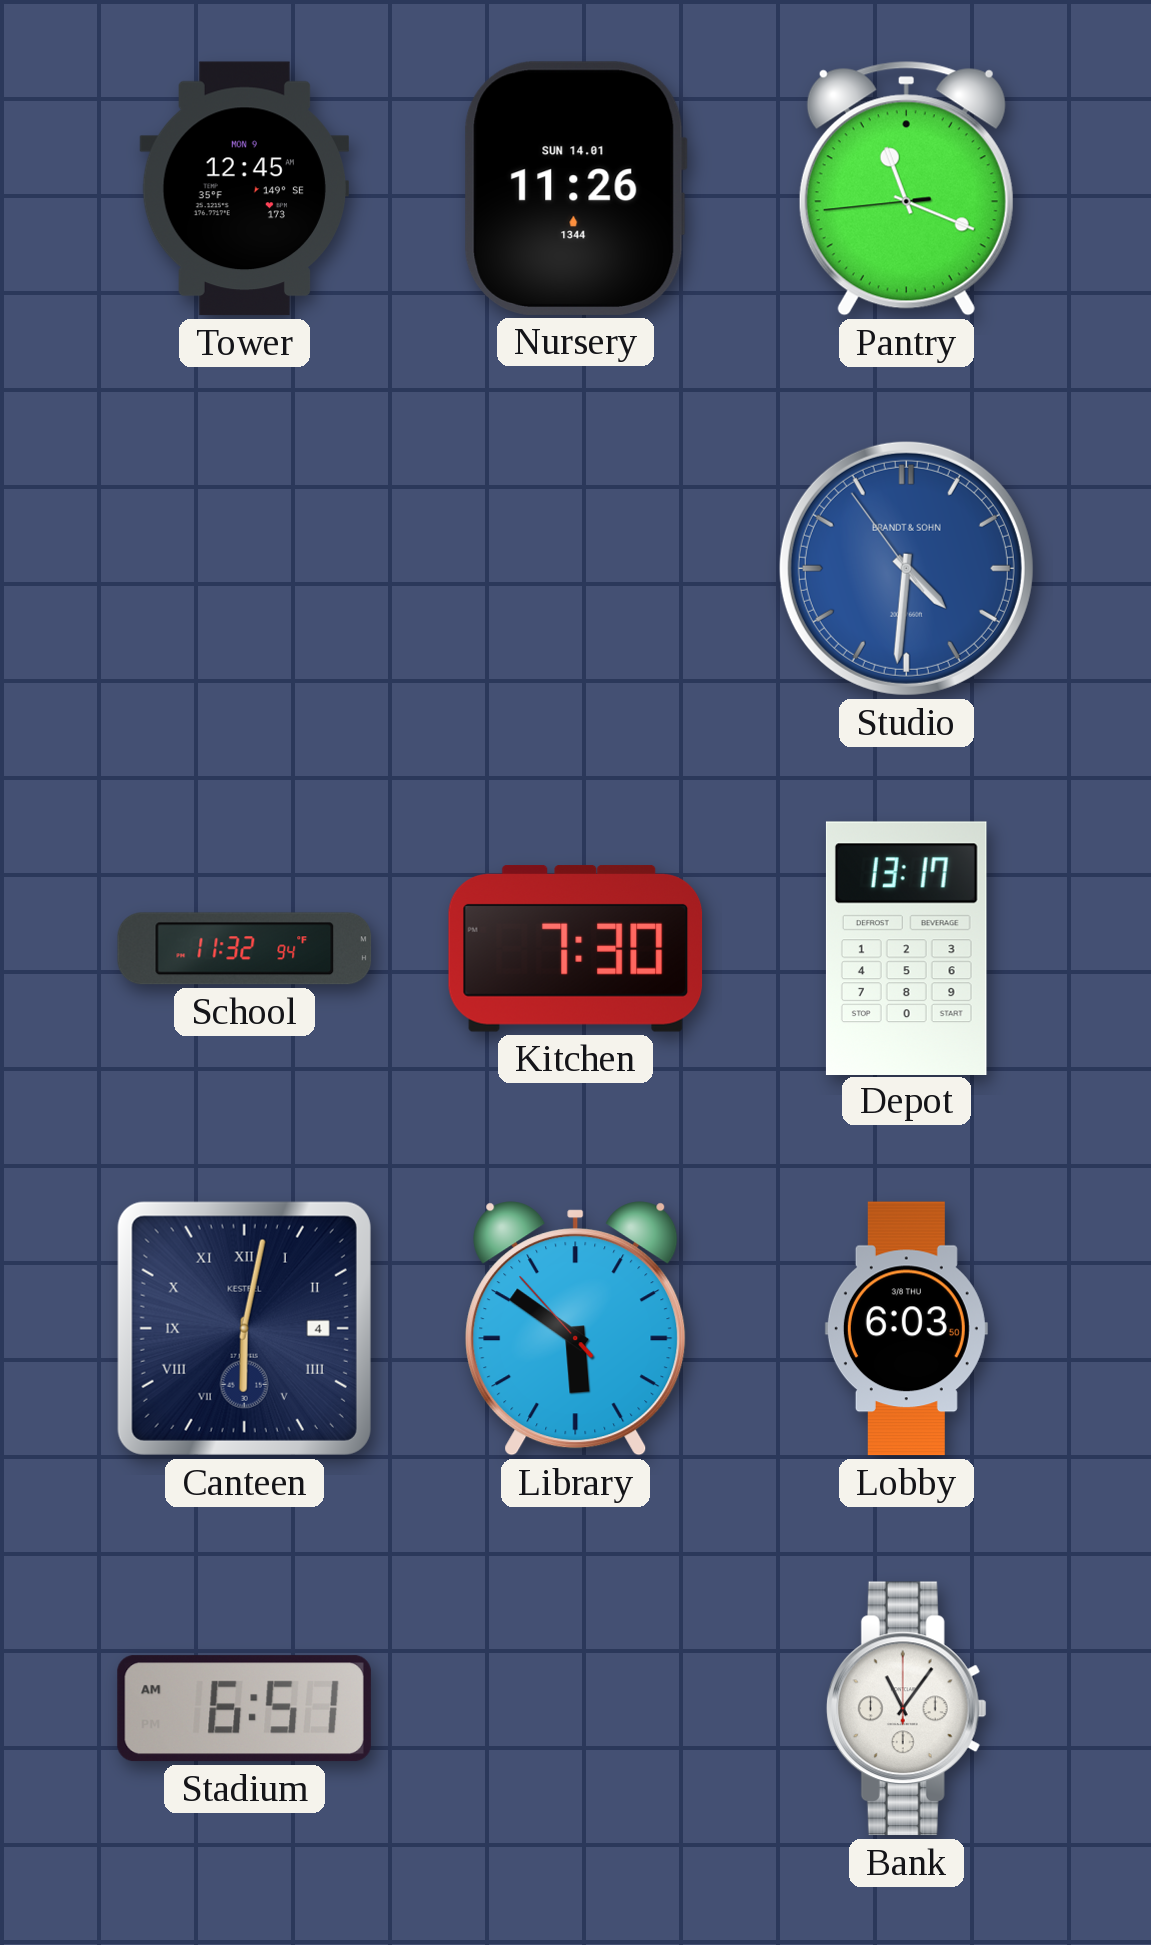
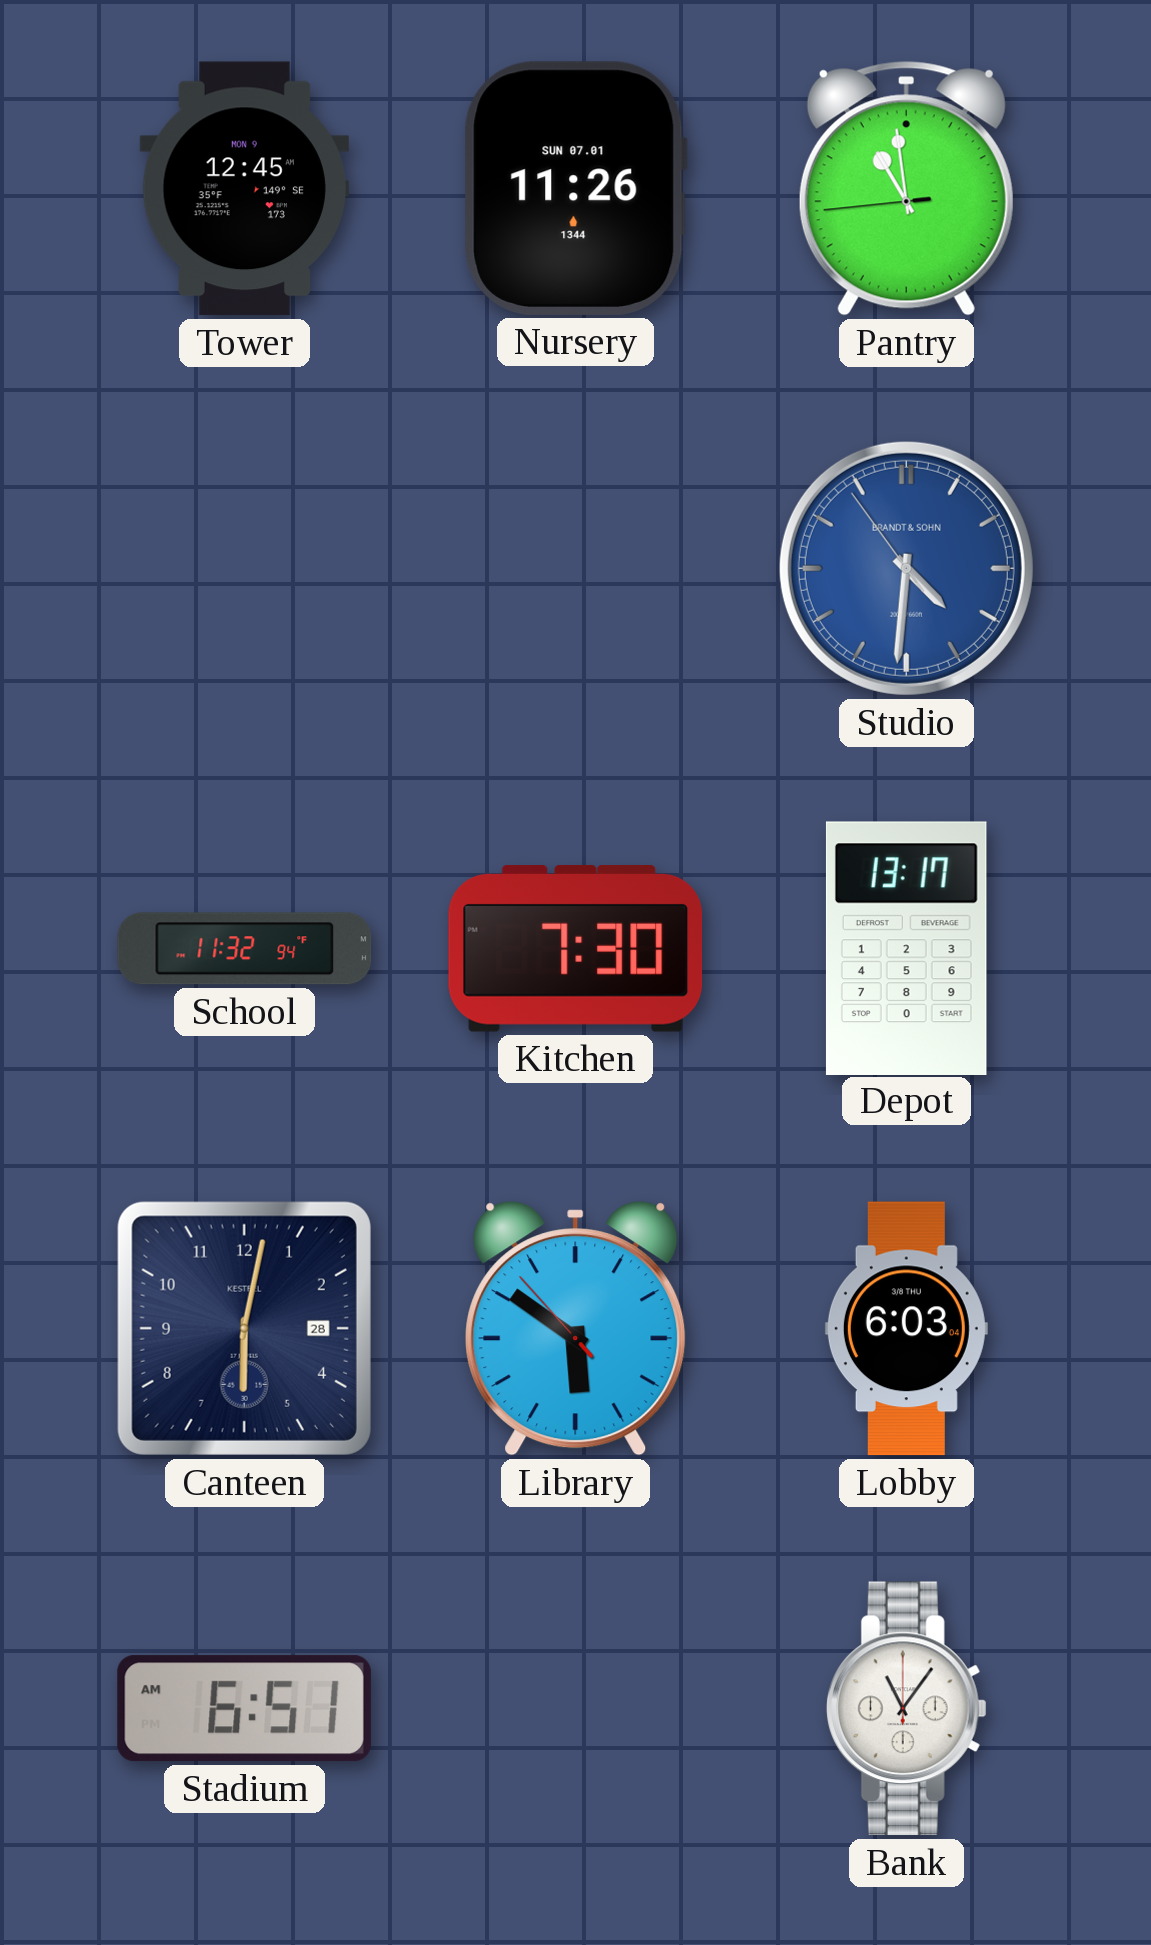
Nursery date: SUN 14.01 -> SUN 07.01
Pantry: 11:18 -> 10:58
Canteen date: 4 -> 28
Canteen numerals: Roman -> Arabic
Lobby: 6:03:50 -> 6:03:04
